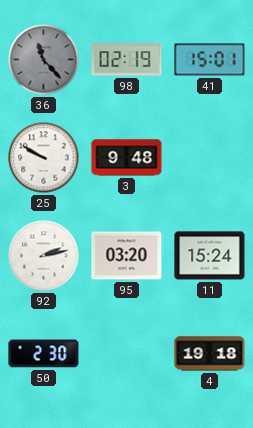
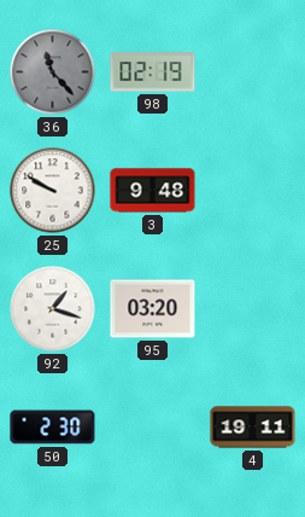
41: 15:01 -> none
92: 2:13 -> 1:18
11: 15:24 -> none
4: 19:18 -> 19:11
